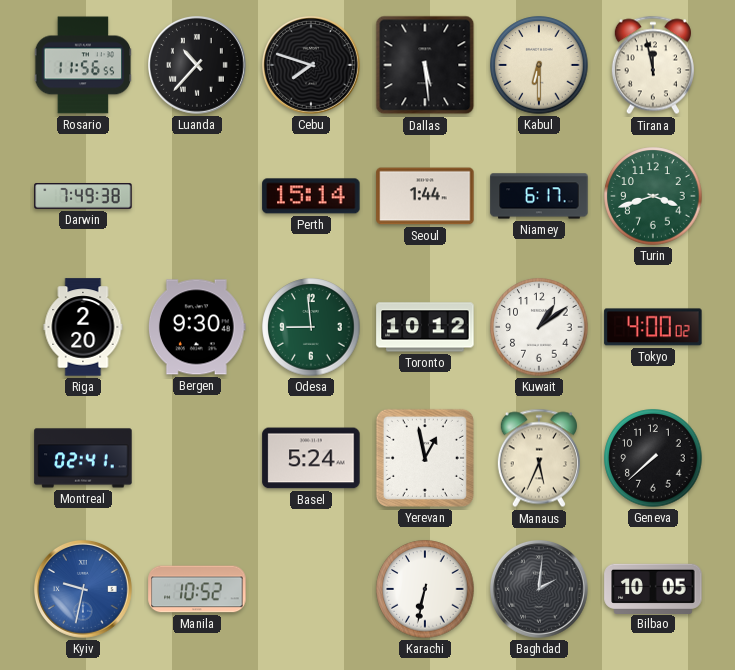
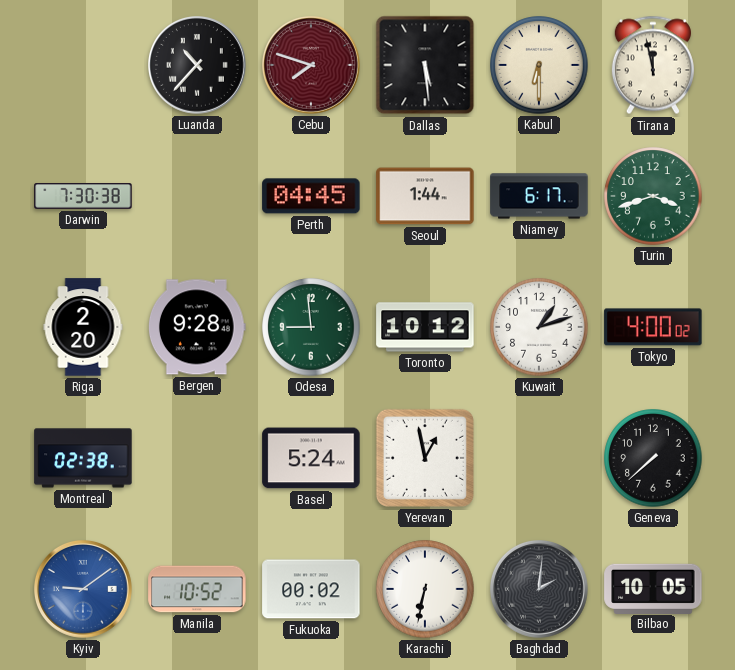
Rosario: 11:56 -> none
Cebu dial: black -> burgundy
Darwin: 7:49 -> 7:30
Perth: 15:14 -> 04:45
Bergen: 9:30 -> 9:28
Kuwait: 1:09 -> 1:12
Montreal: 02:41 -> 02:38
Manaus: 5:34 -> none
Kyiv: 9:32 -> 9:09
Fukuoka: none -> 00:02
